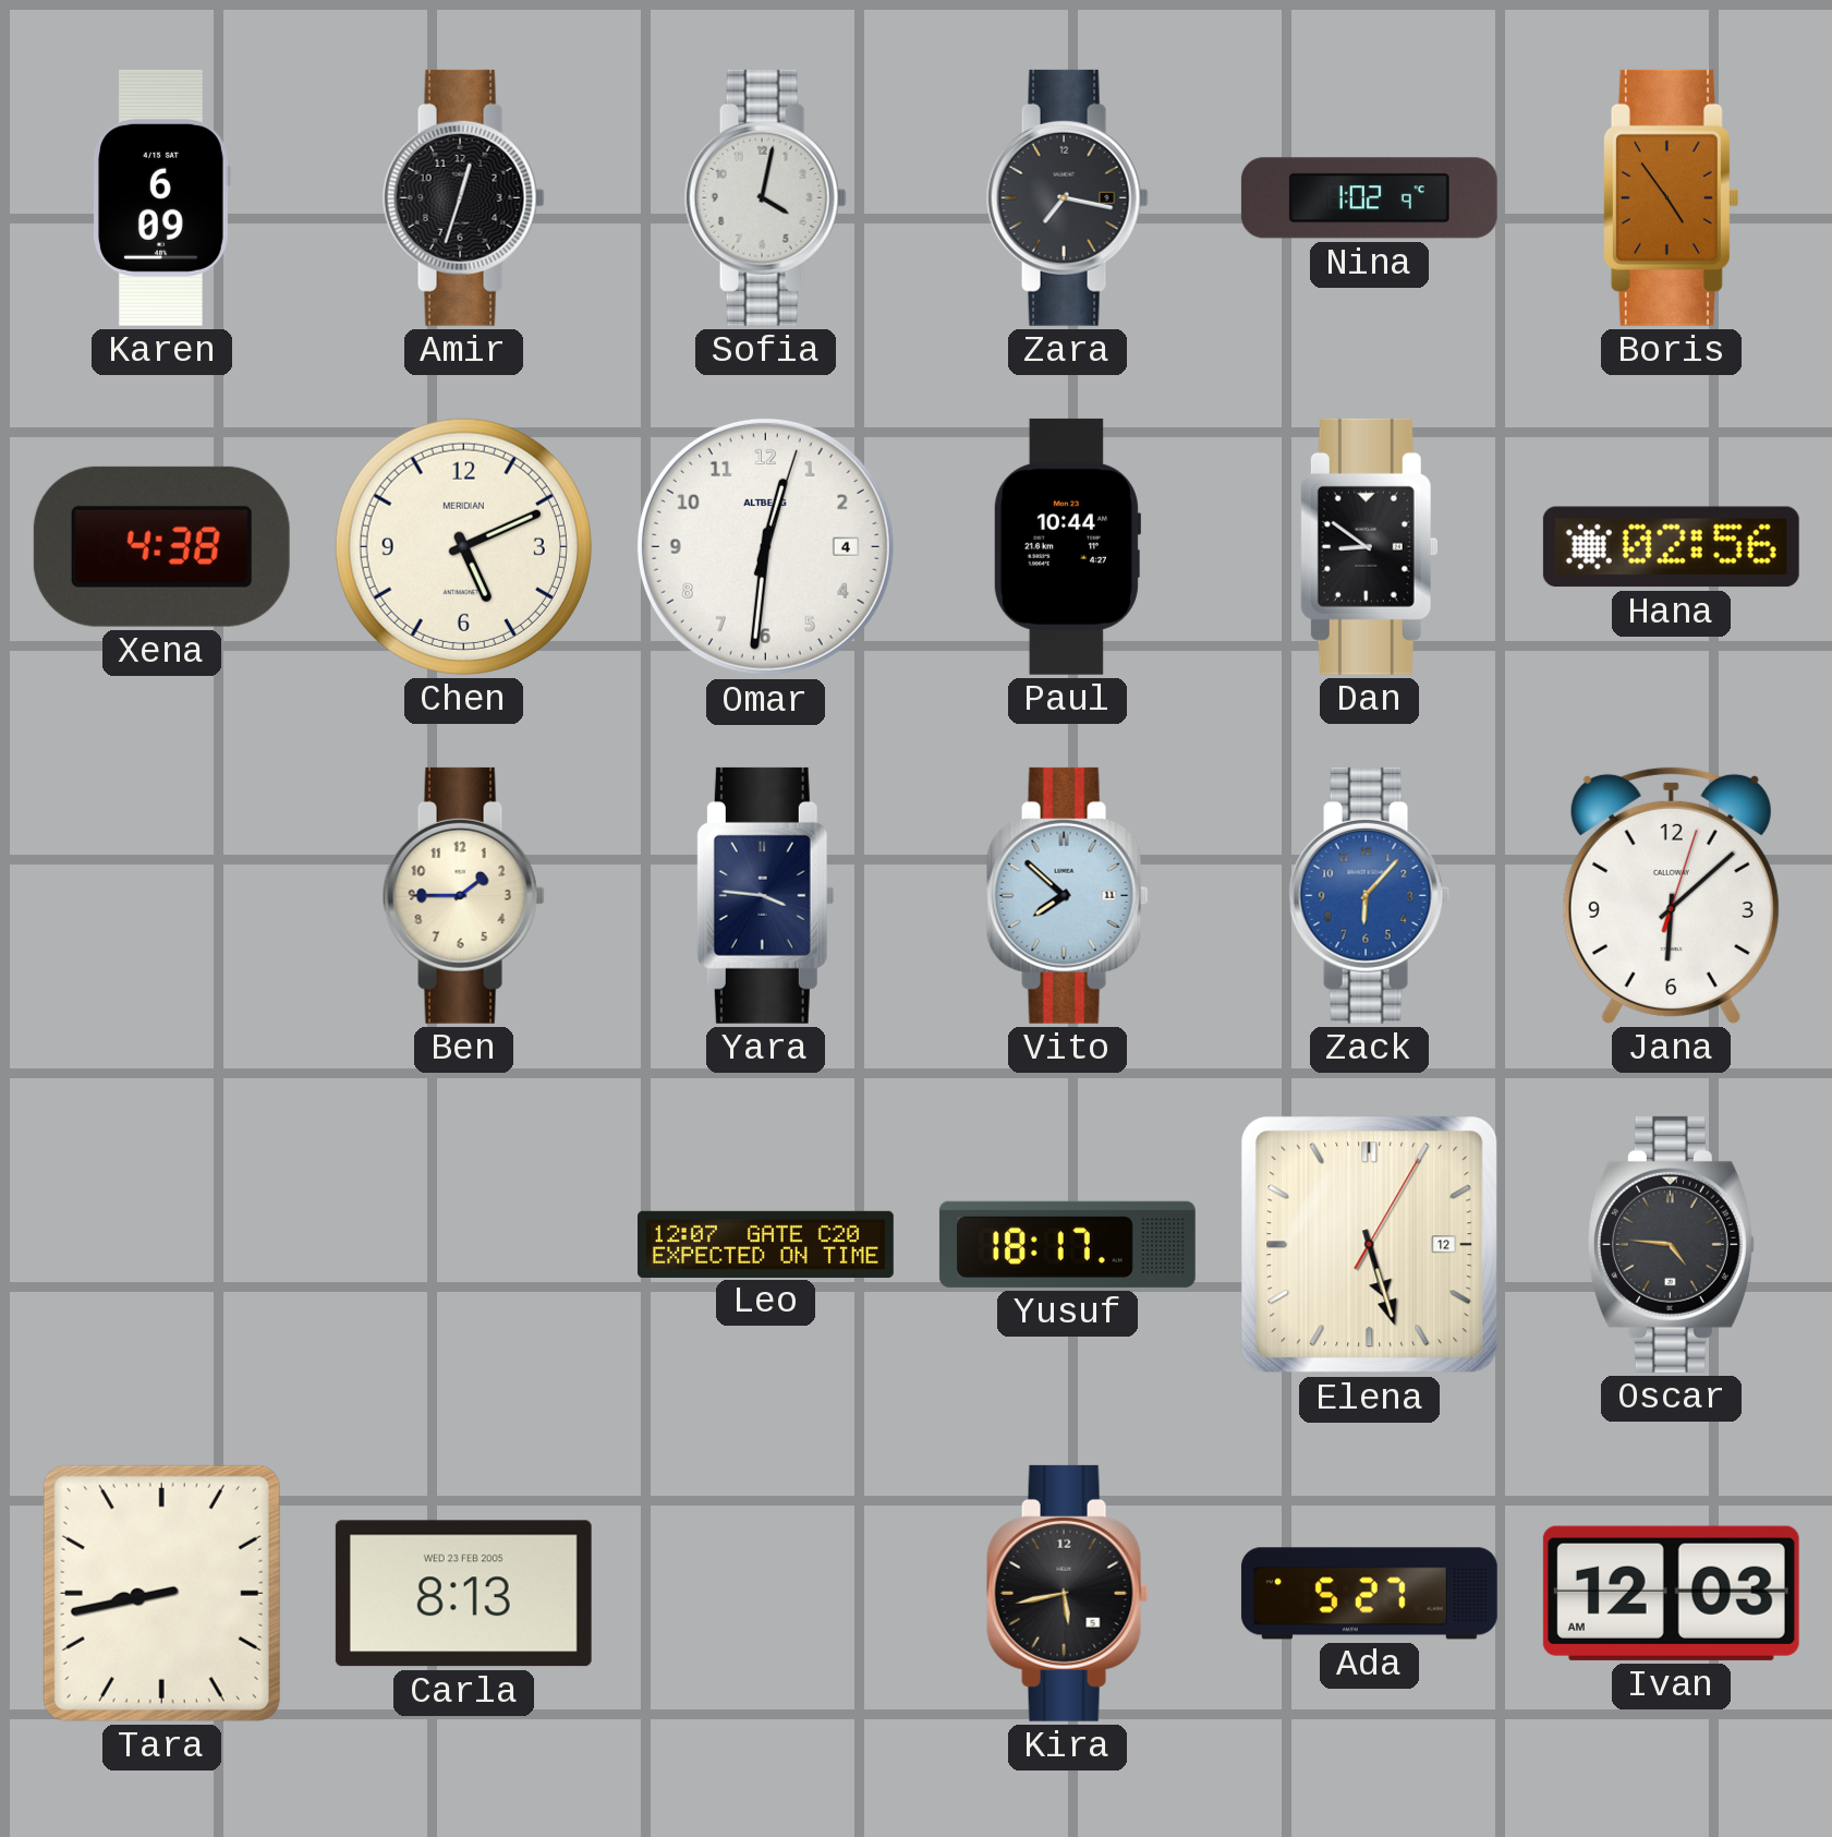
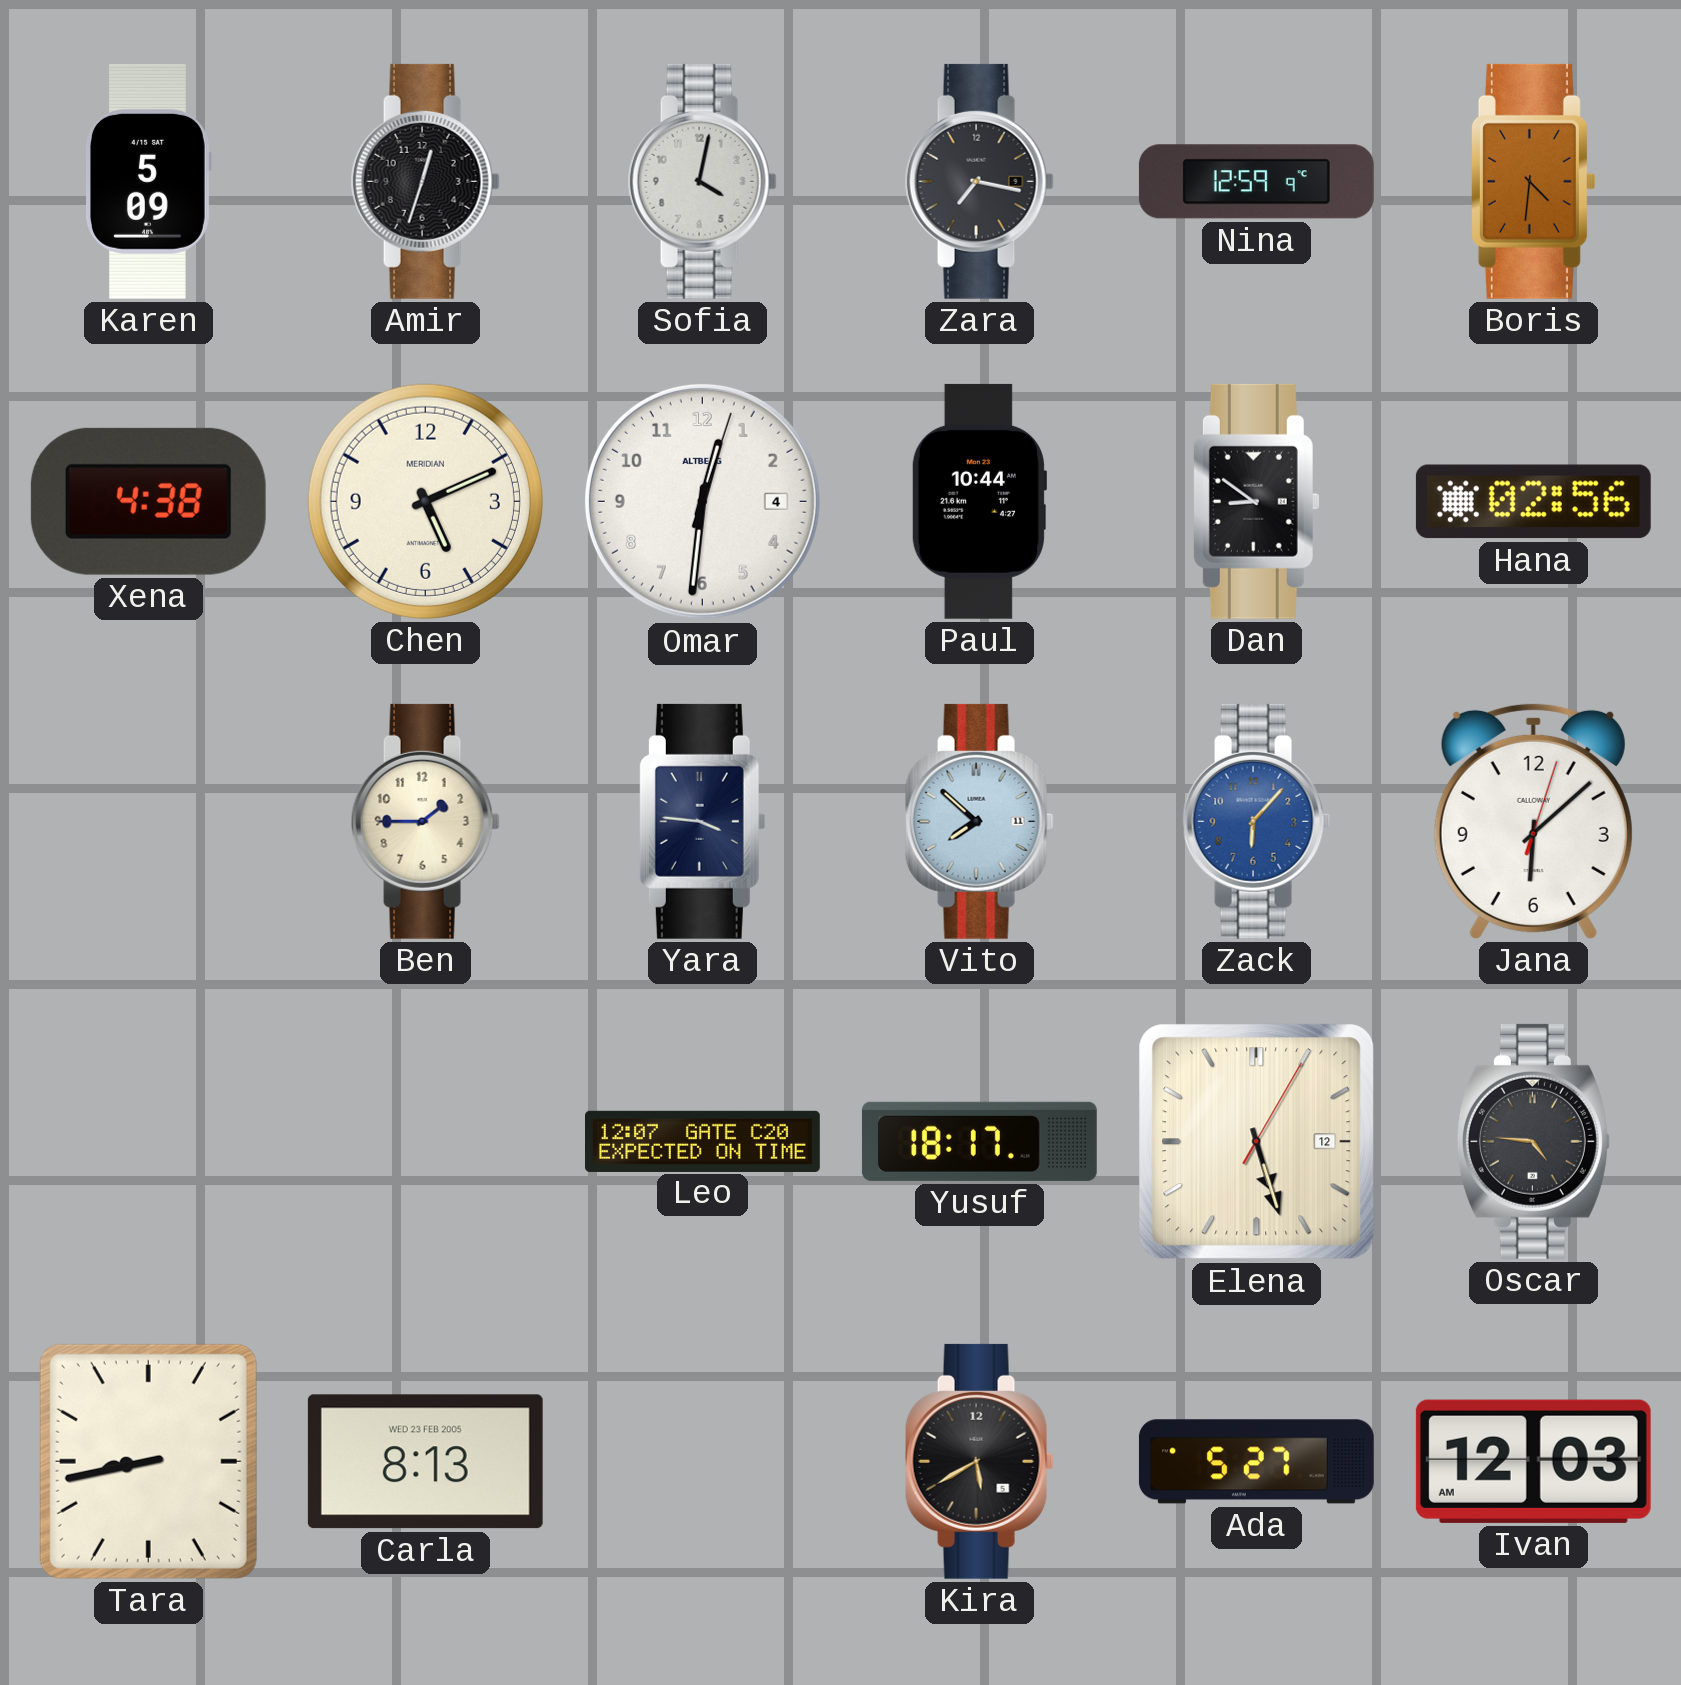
Karen: 6:09 -> 5:09
Nina: 1:02 -> 12:59
Boris: 4:54 -> 4:31
Kira: 5:43 -> 5:40
